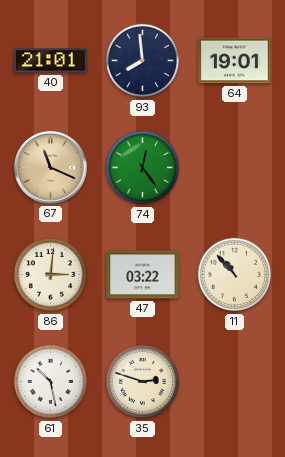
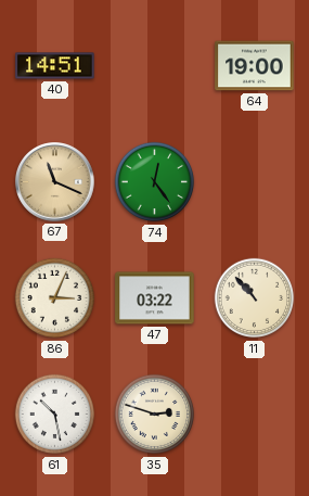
40: 21:01 -> 14:51
93: 7:59 -> none
64: 19:01 -> 19:00
86: 3:01 -> 3:04
